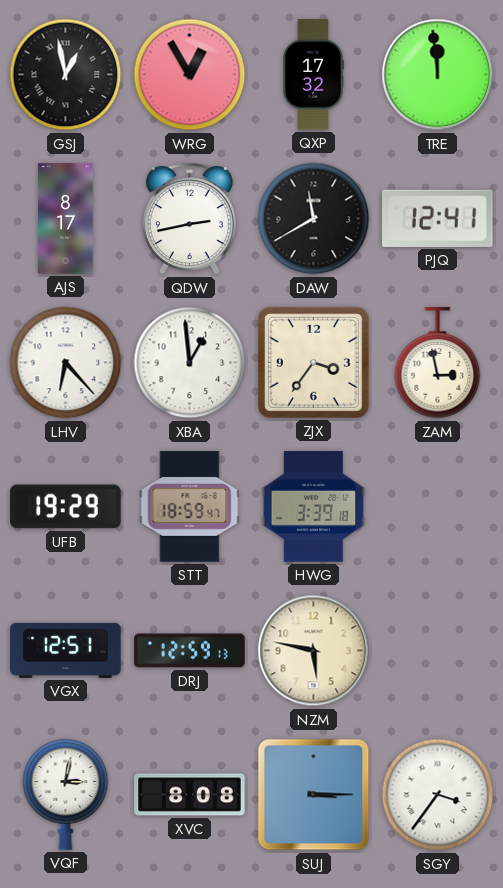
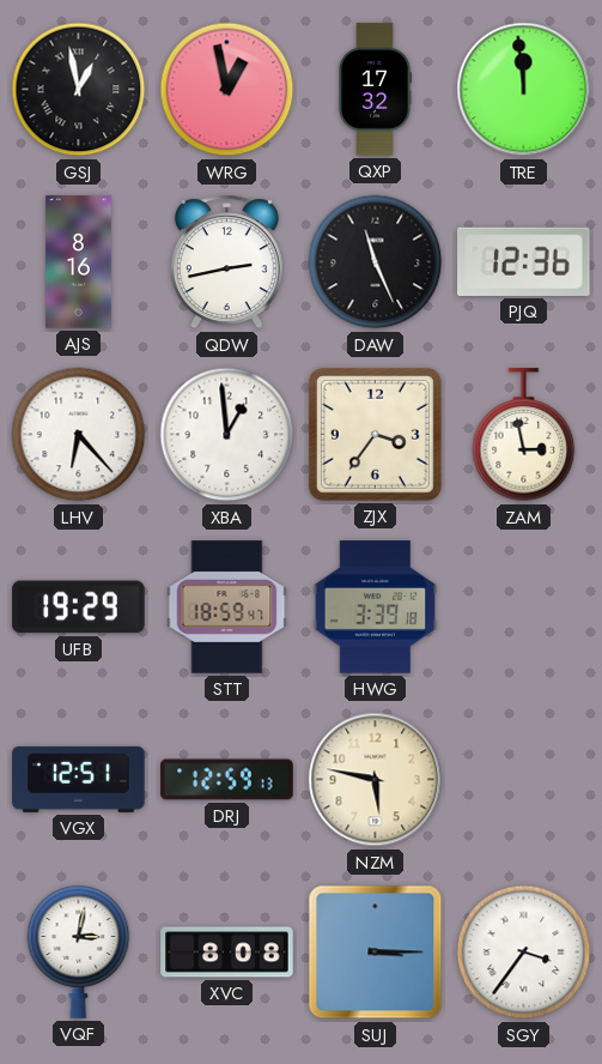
WRG: 12:55 -> 12:58
AJS: 8:17 -> 8:16
DAW: 11:40 -> 11:26
PJQ: 12:41 -> 12:36
